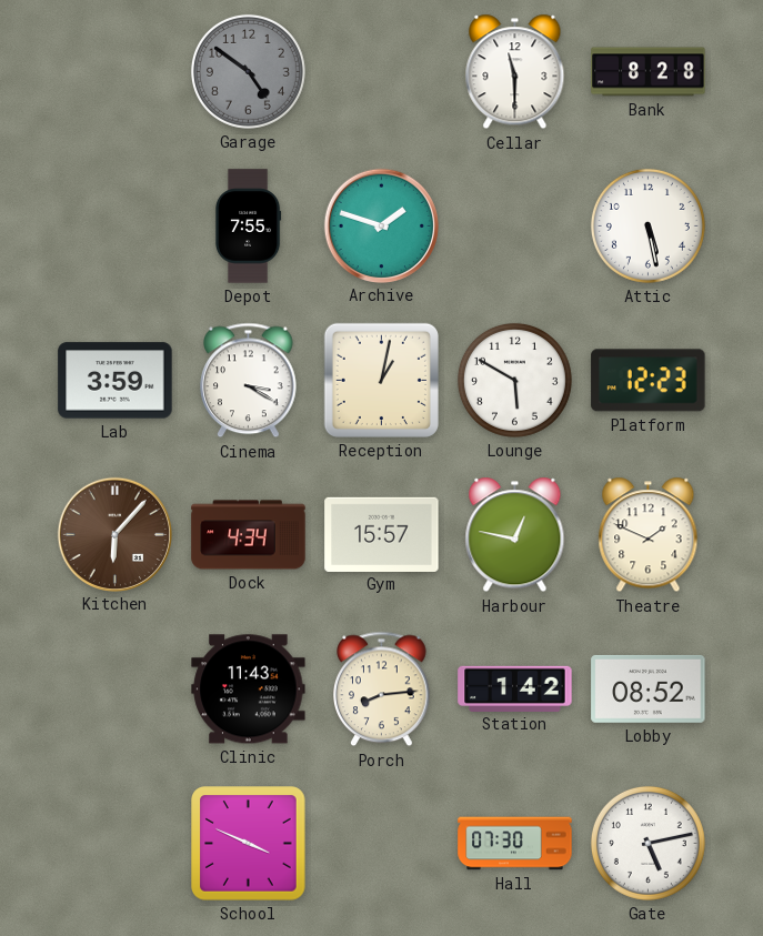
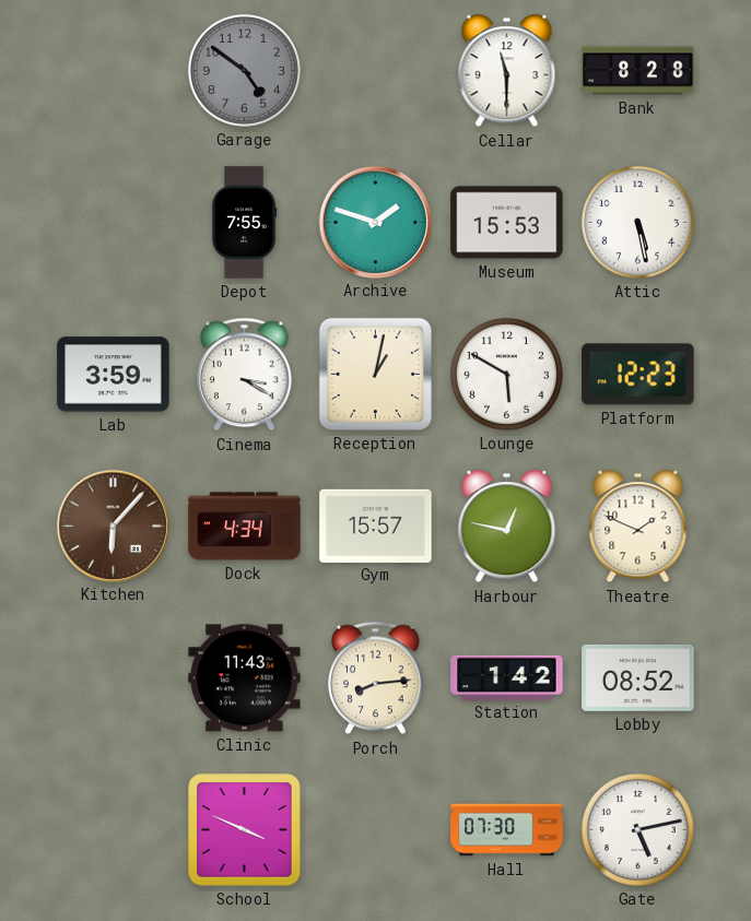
Museum: none -> 15:53
